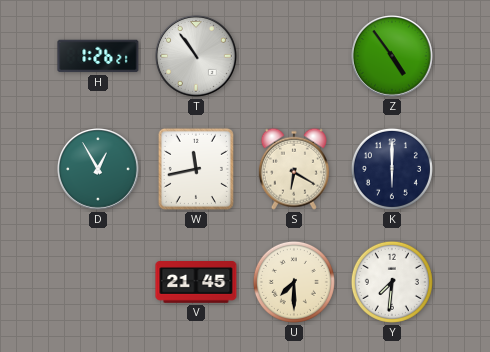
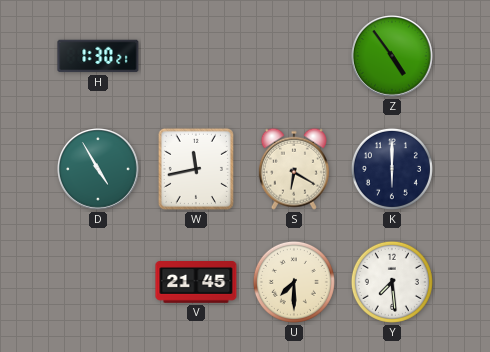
H: 1:26 -> 1:30
T: 10:54 -> none
D: 12:55 -> 4:55
Y: 7:31 -> 7:29
